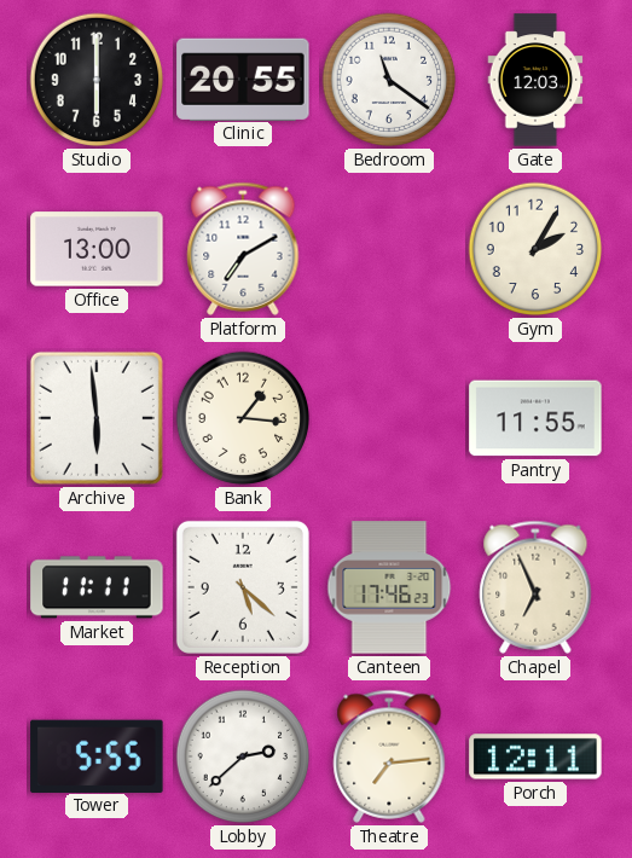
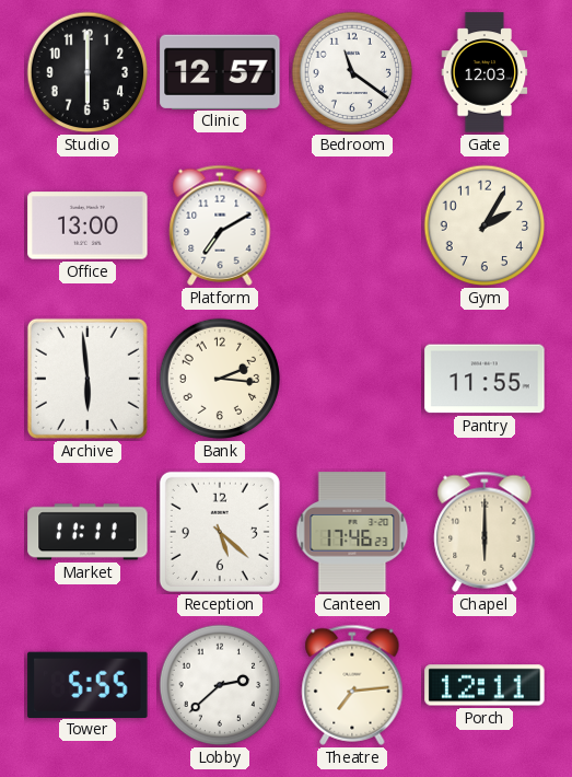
Clinic: 20:55 -> 12:57
Bank: 1:16 -> 2:16
Chapel: 6:56 -> 6:00
